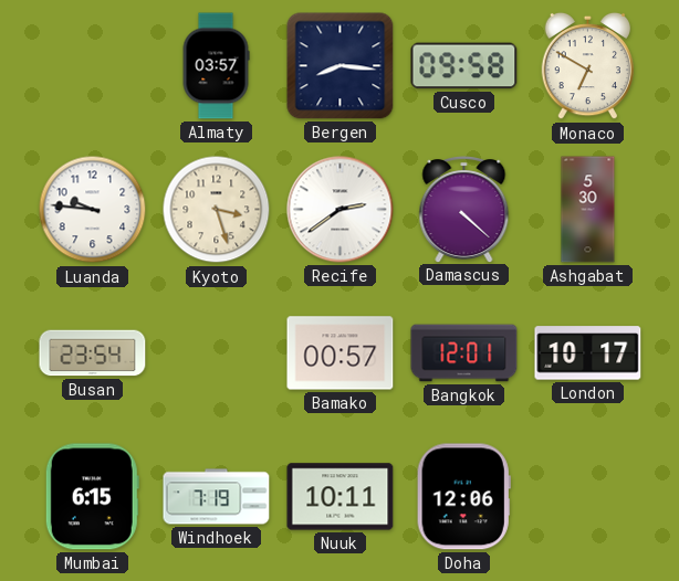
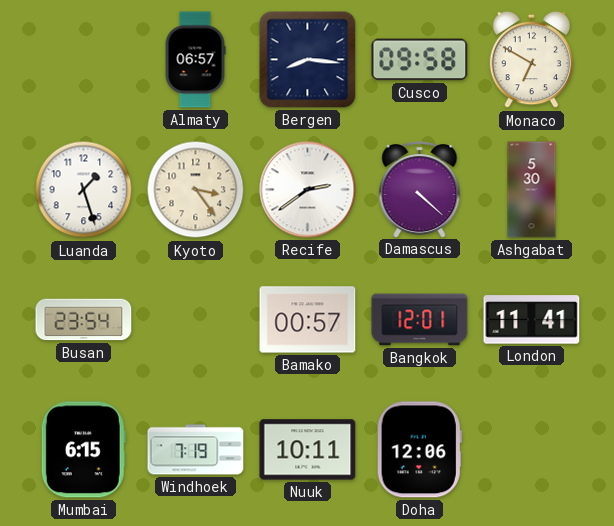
Almaty: 03:57 -> 06:57
Luanda: 9:46 -> 1:27
Kyoto: 3:27 -> 3:24
London: 10:17 -> 11:41
